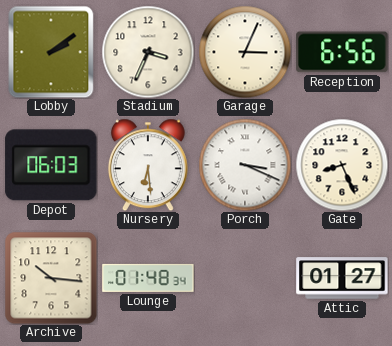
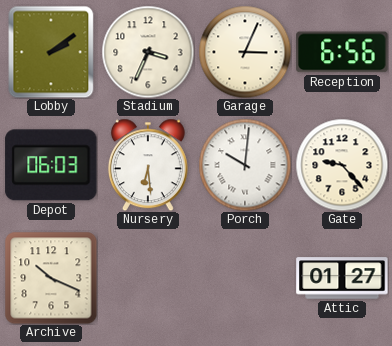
Porch: 3:19 -> 10:01
Gate: 8:26 -> 9:23
Archive: 10:16 -> 10:19
Lounge: 01:48 -> none
